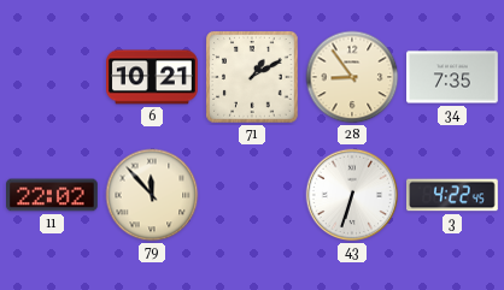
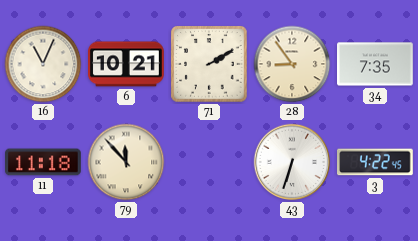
16: none -> 11:04
71: 1:10 -> 2:10
11: 22:02 -> 11:18
